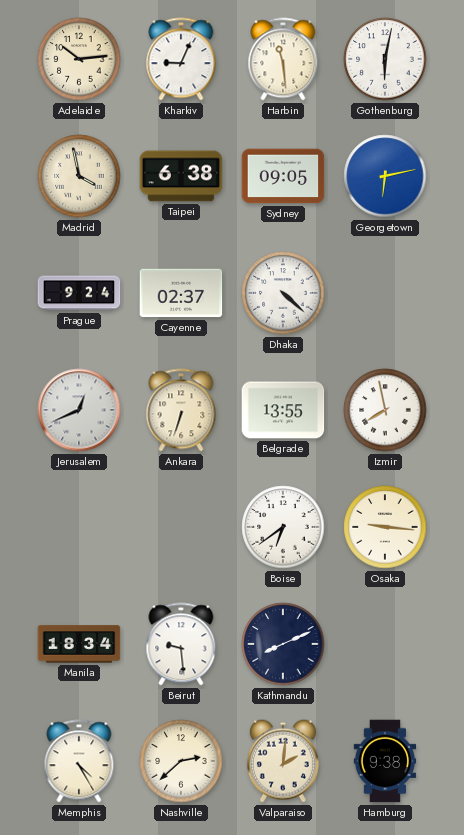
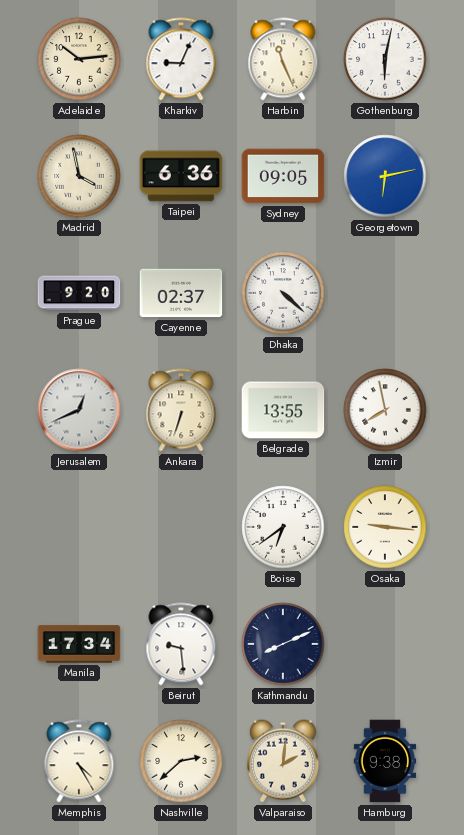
Harbin: 11:29 -> 11:26
Taipei: 6:38 -> 6:36
Prague: 9:24 -> 9:20
Manila: 18:34 -> 17:34
